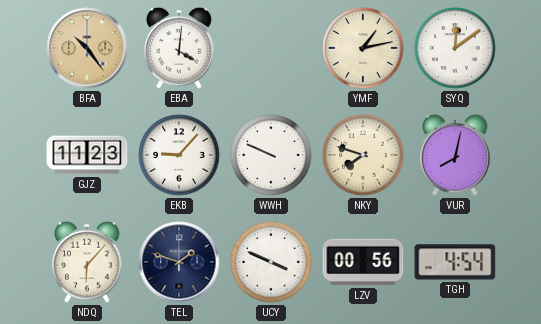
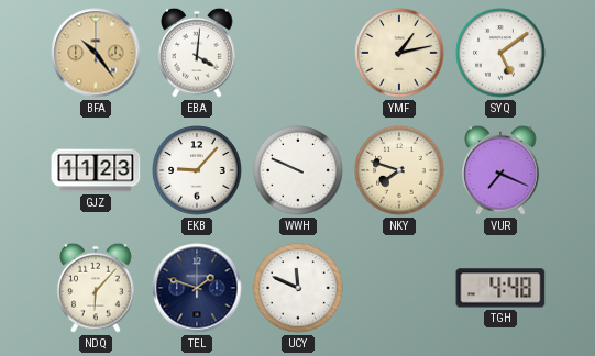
SYQ: 12:09 -> 5:09
VUR: 8:02 -> 7:19
UCY: 3:49 -> 11:49
LZV: 00:56 -> none
TGH: 4:54 -> 4:48
